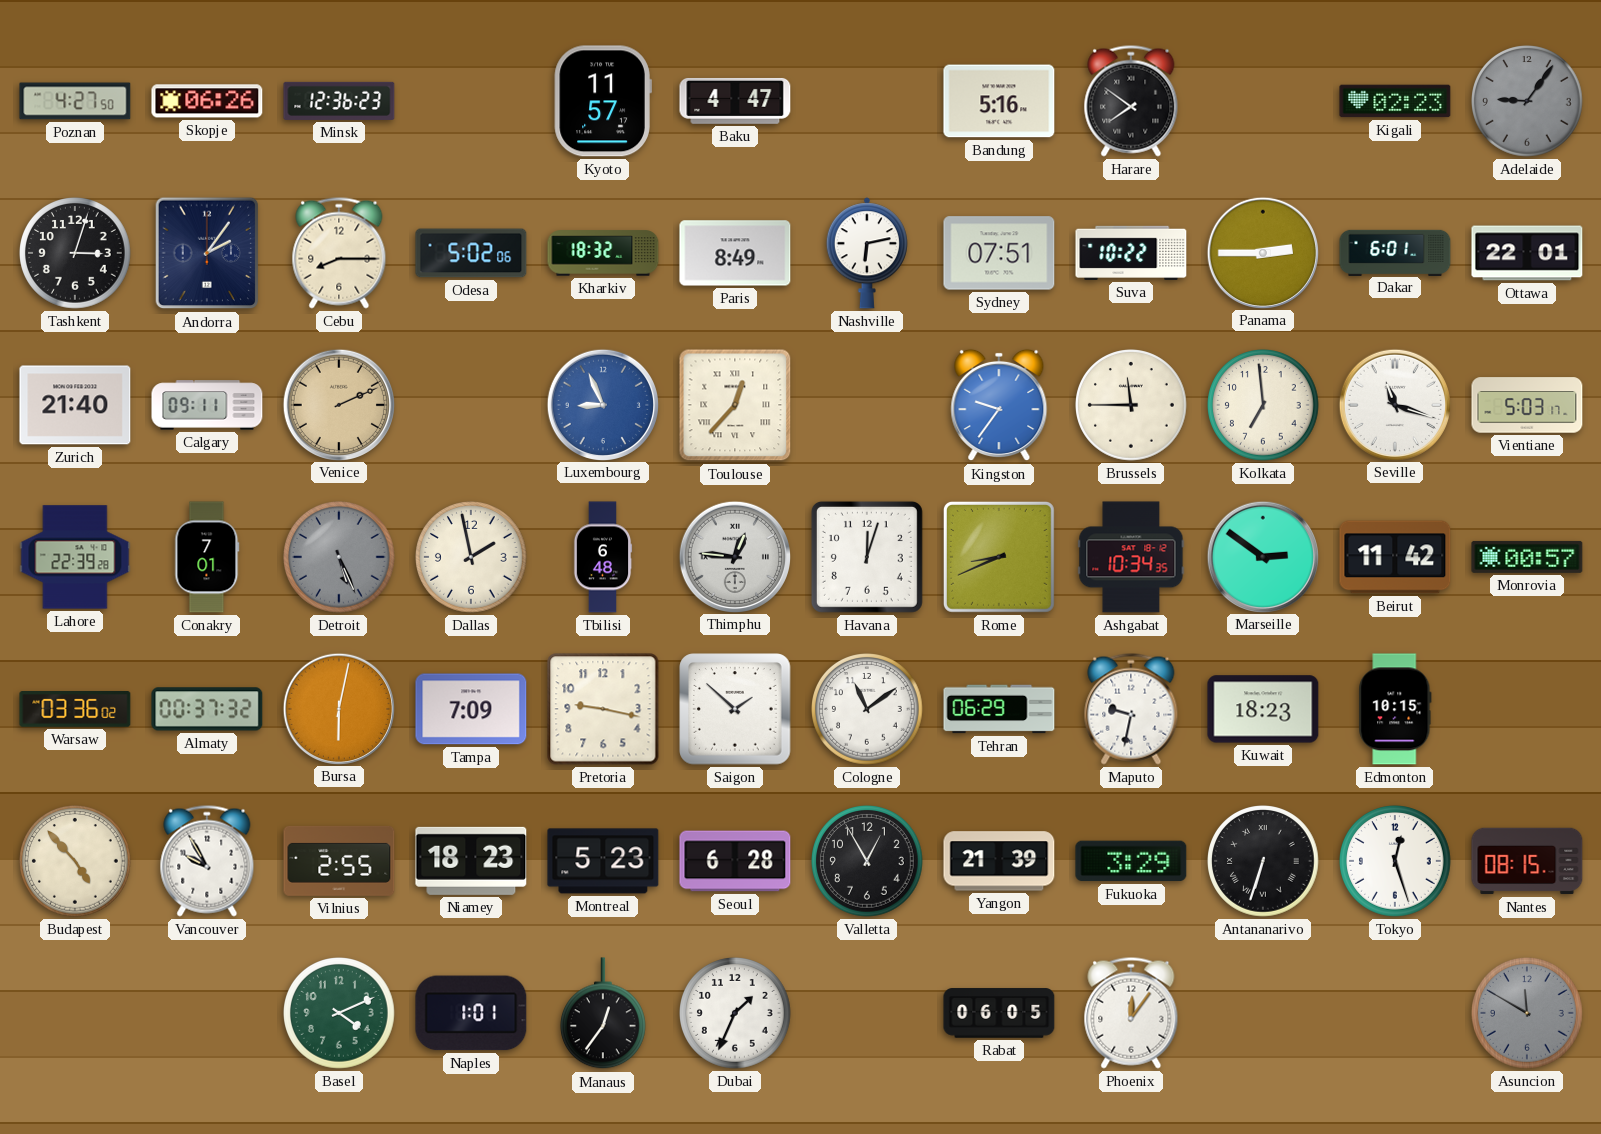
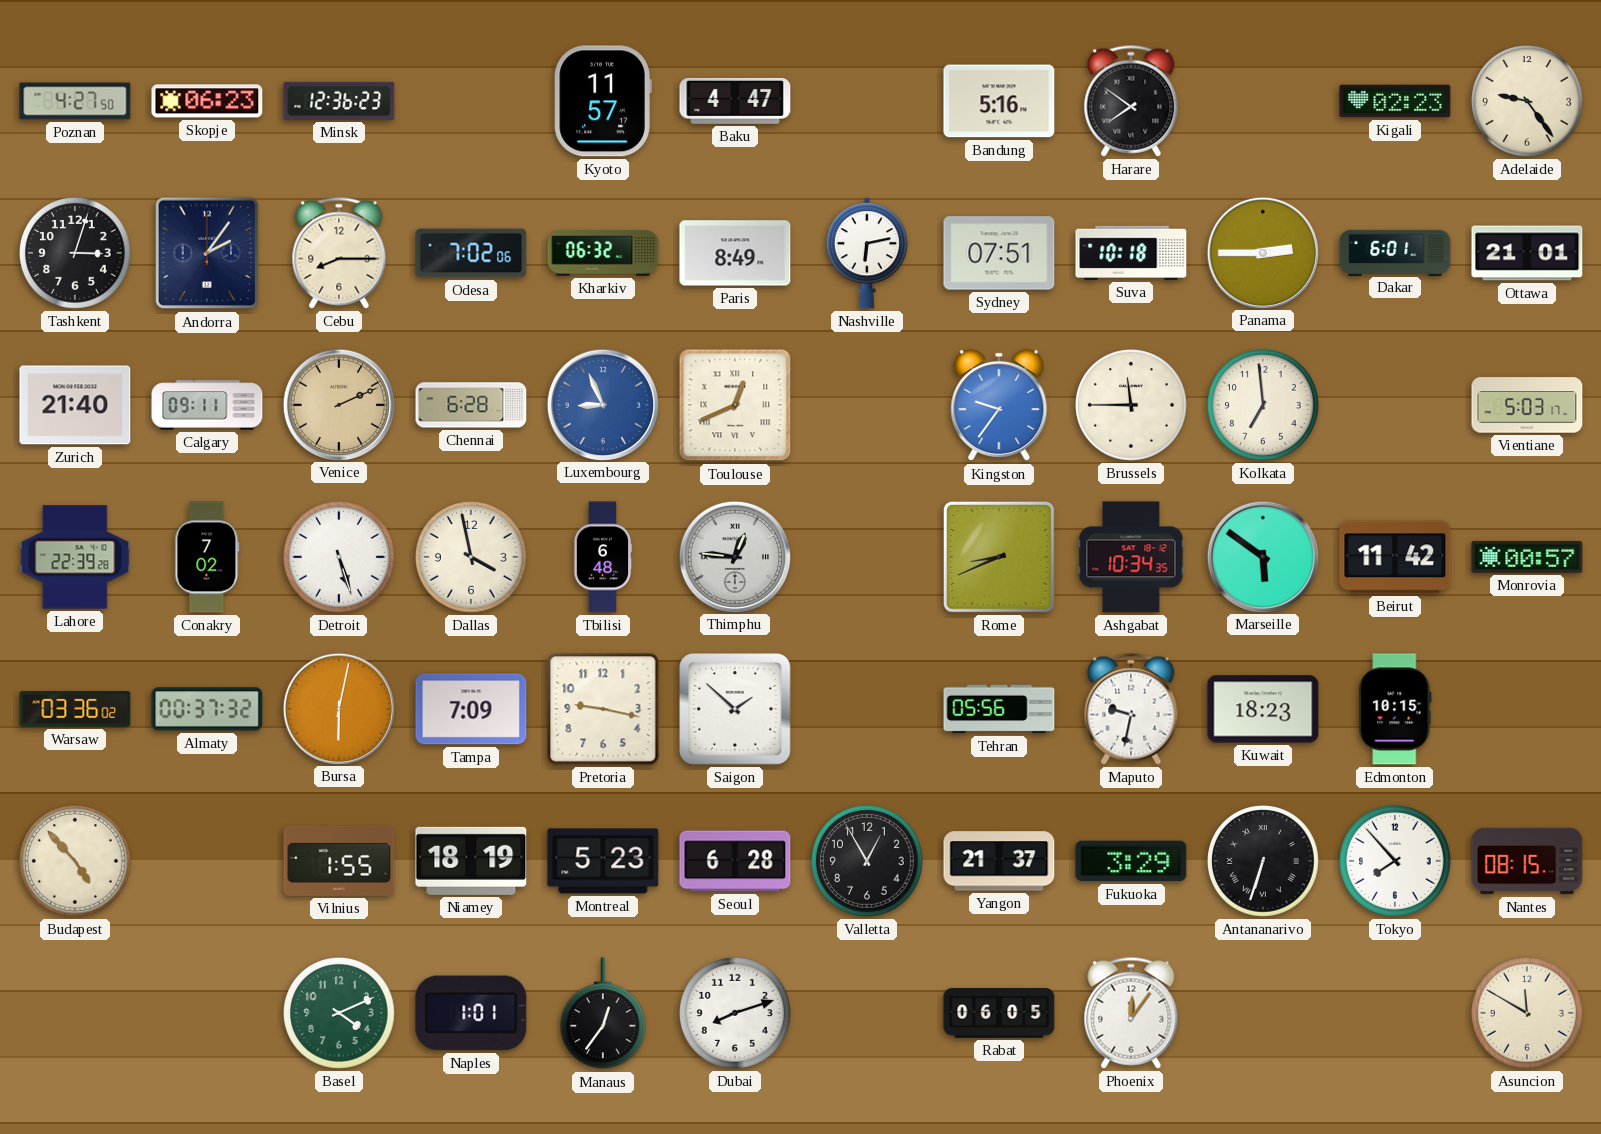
Skopje: 06:26 -> 06:23
Adelaide: 9:06 -> 9:24
Adelaide dial: grey -> cream
Odesa: 5:02 -> 7:02
Kharkiv: 18:32 -> 06:32
Suva: 10:22 -> 10:18
Ottawa: 22:01 -> 21:01
Chennai: none -> 6:28
Toulouse: 12:37 -> 12:41
Seville: 11:18 -> none
Conakry: 7:01 -> 7:02
Detroit: 5:26 -> 5:27
Detroit dial: grey -> white
Dallas: 1:58 -> 3:58
Havana: 12:03 -> none
Marseille: 2:51 -> 5:51
Cologne: 11:09 -> none
Tehran: 06:29 -> 05:56
Vancouver: 9:55 -> none
Vilnius: 2:55 -> 1:55
Niamey: 18:23 -> 18:19
Yangon: 21:39 -> 21:37
Tokyo: 12:27 -> 7:53
Dubai: 1:34 -> 8:12
Asuncion dial: grey -> cream
